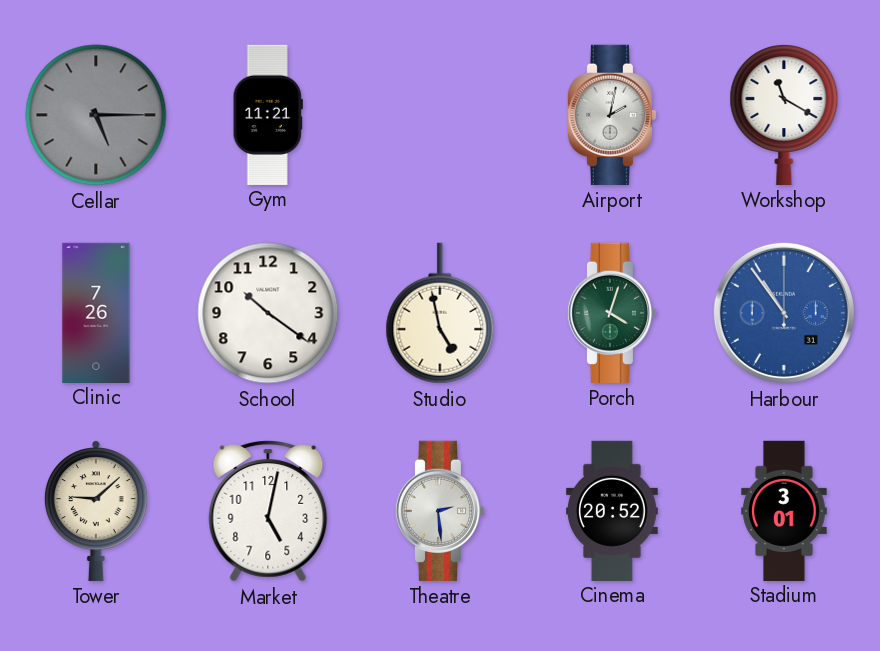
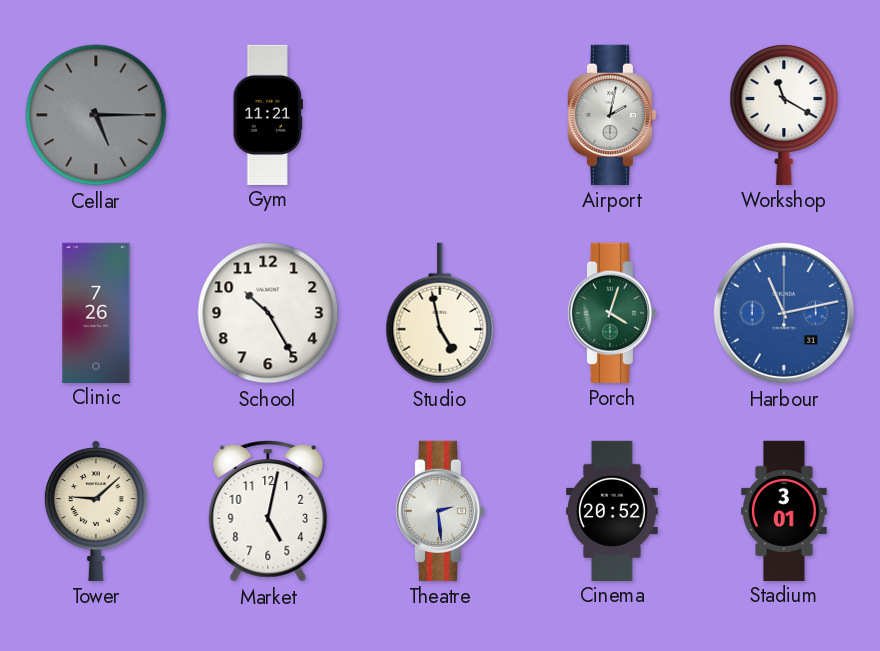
School: 10:21 -> 10:25
Harbour: 10:54 -> 11:13
